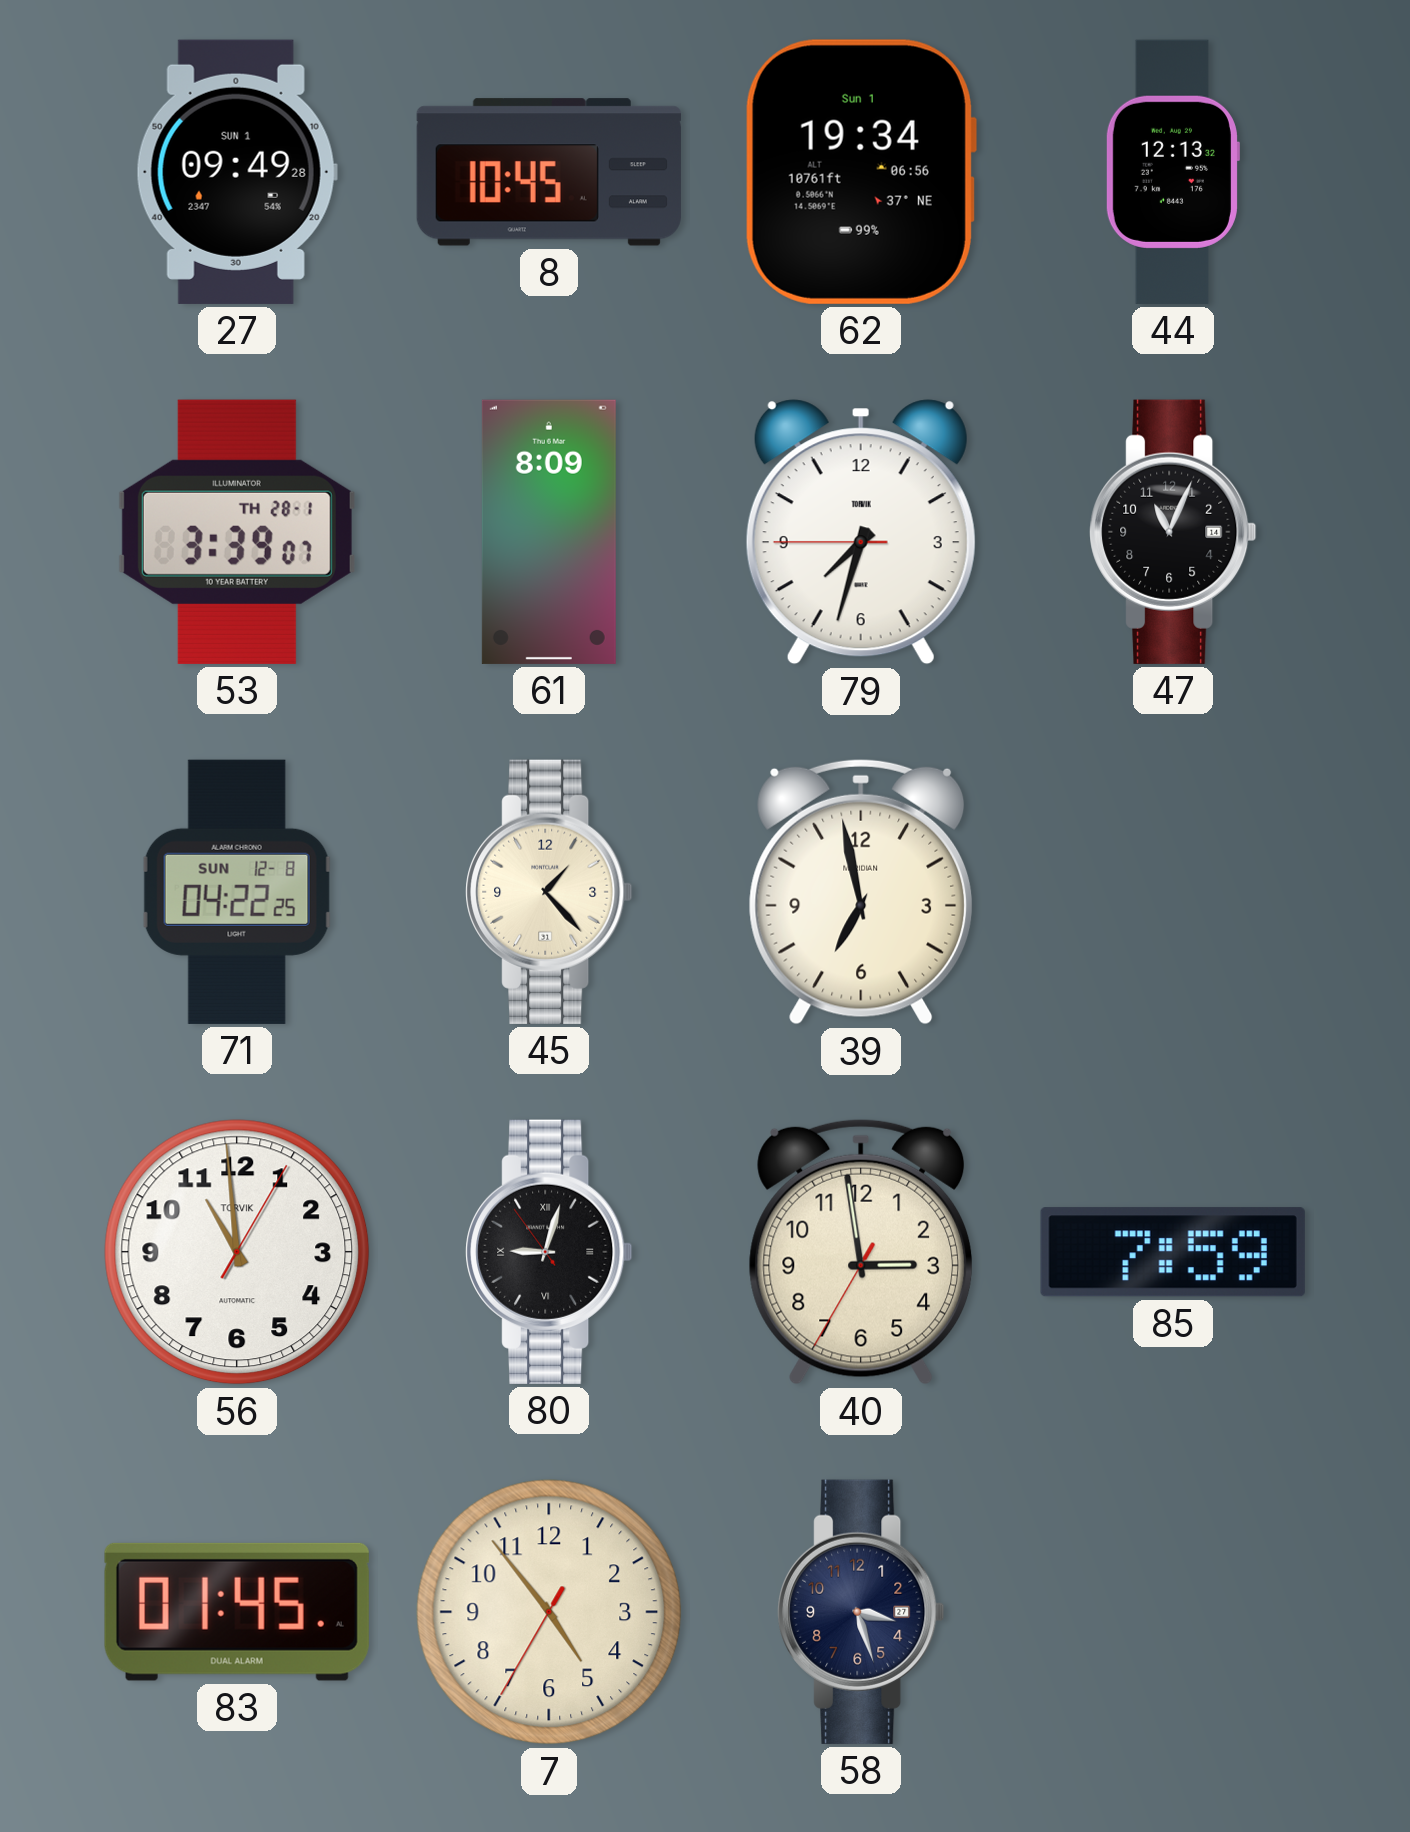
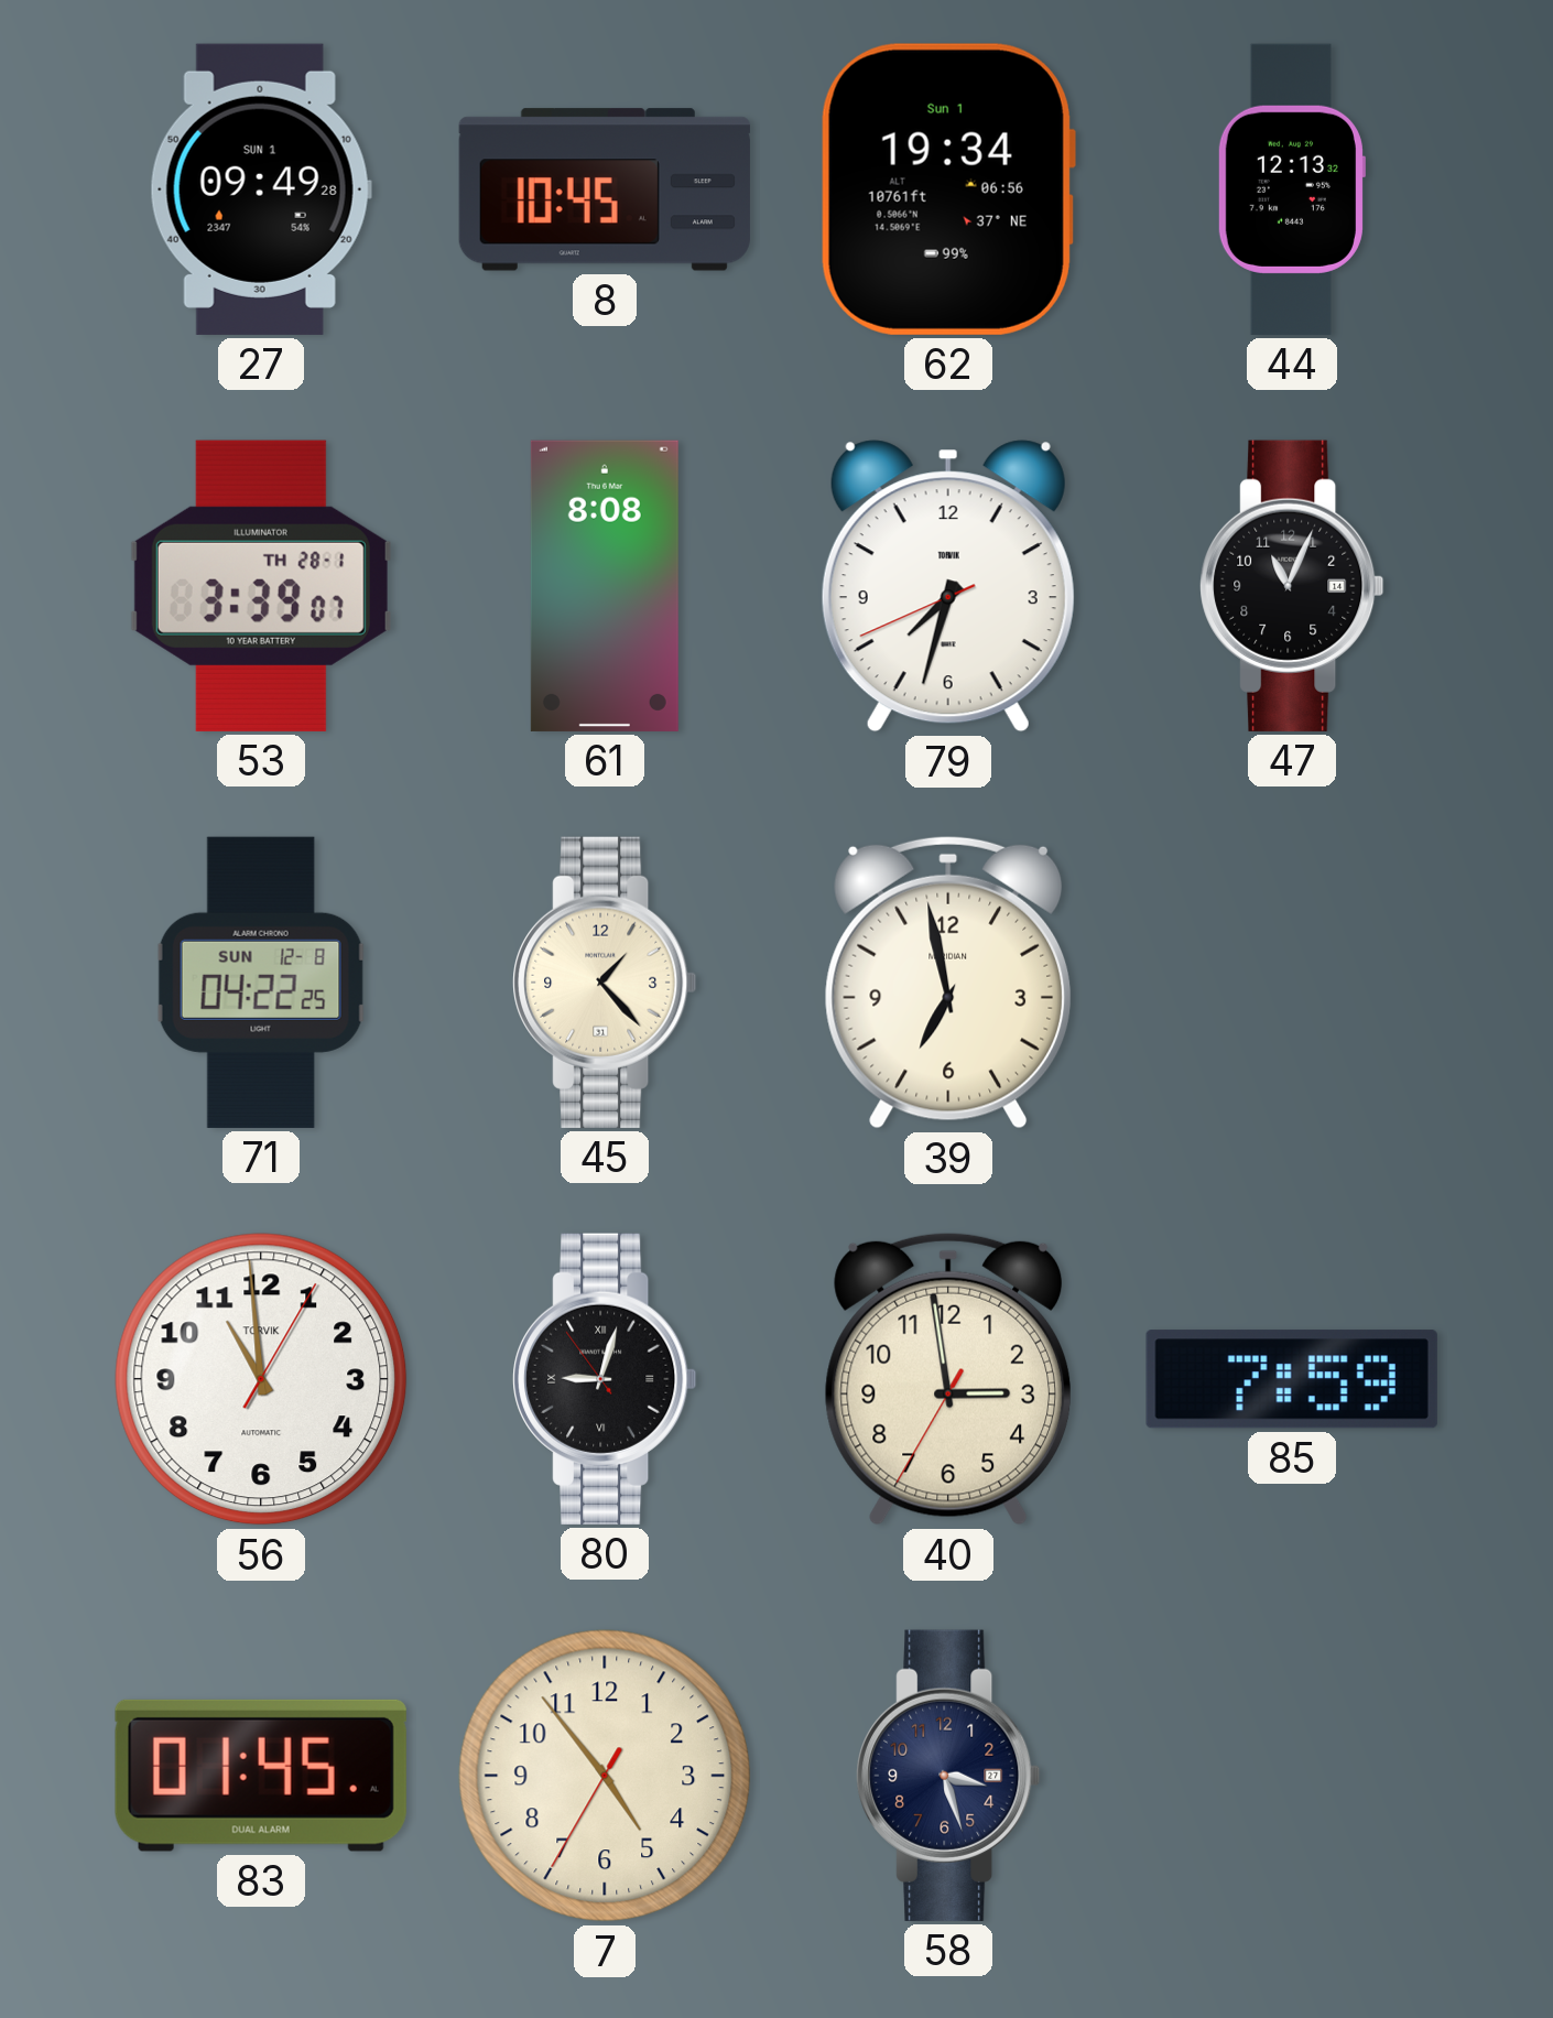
61: 8:09 -> 8:08
79: 7:32:45 -> 7:32:41
